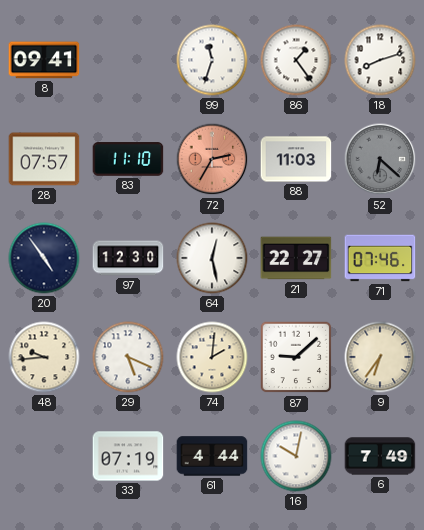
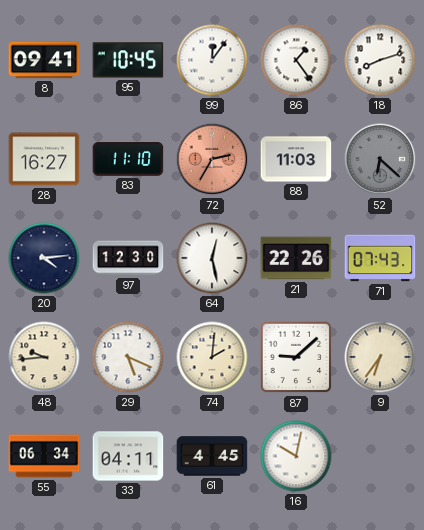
95: none -> 10:45
99: 11:33 -> 12:06
28: 07:57 -> 16:27
20: 4:54 -> 4:14
21: 22:27 -> 22:26
71: 07:46 -> 07:43
55: none -> 06:34
33: 07:19 -> 04:11
61: 4:44 -> 4:45
6: 7:49 -> none
